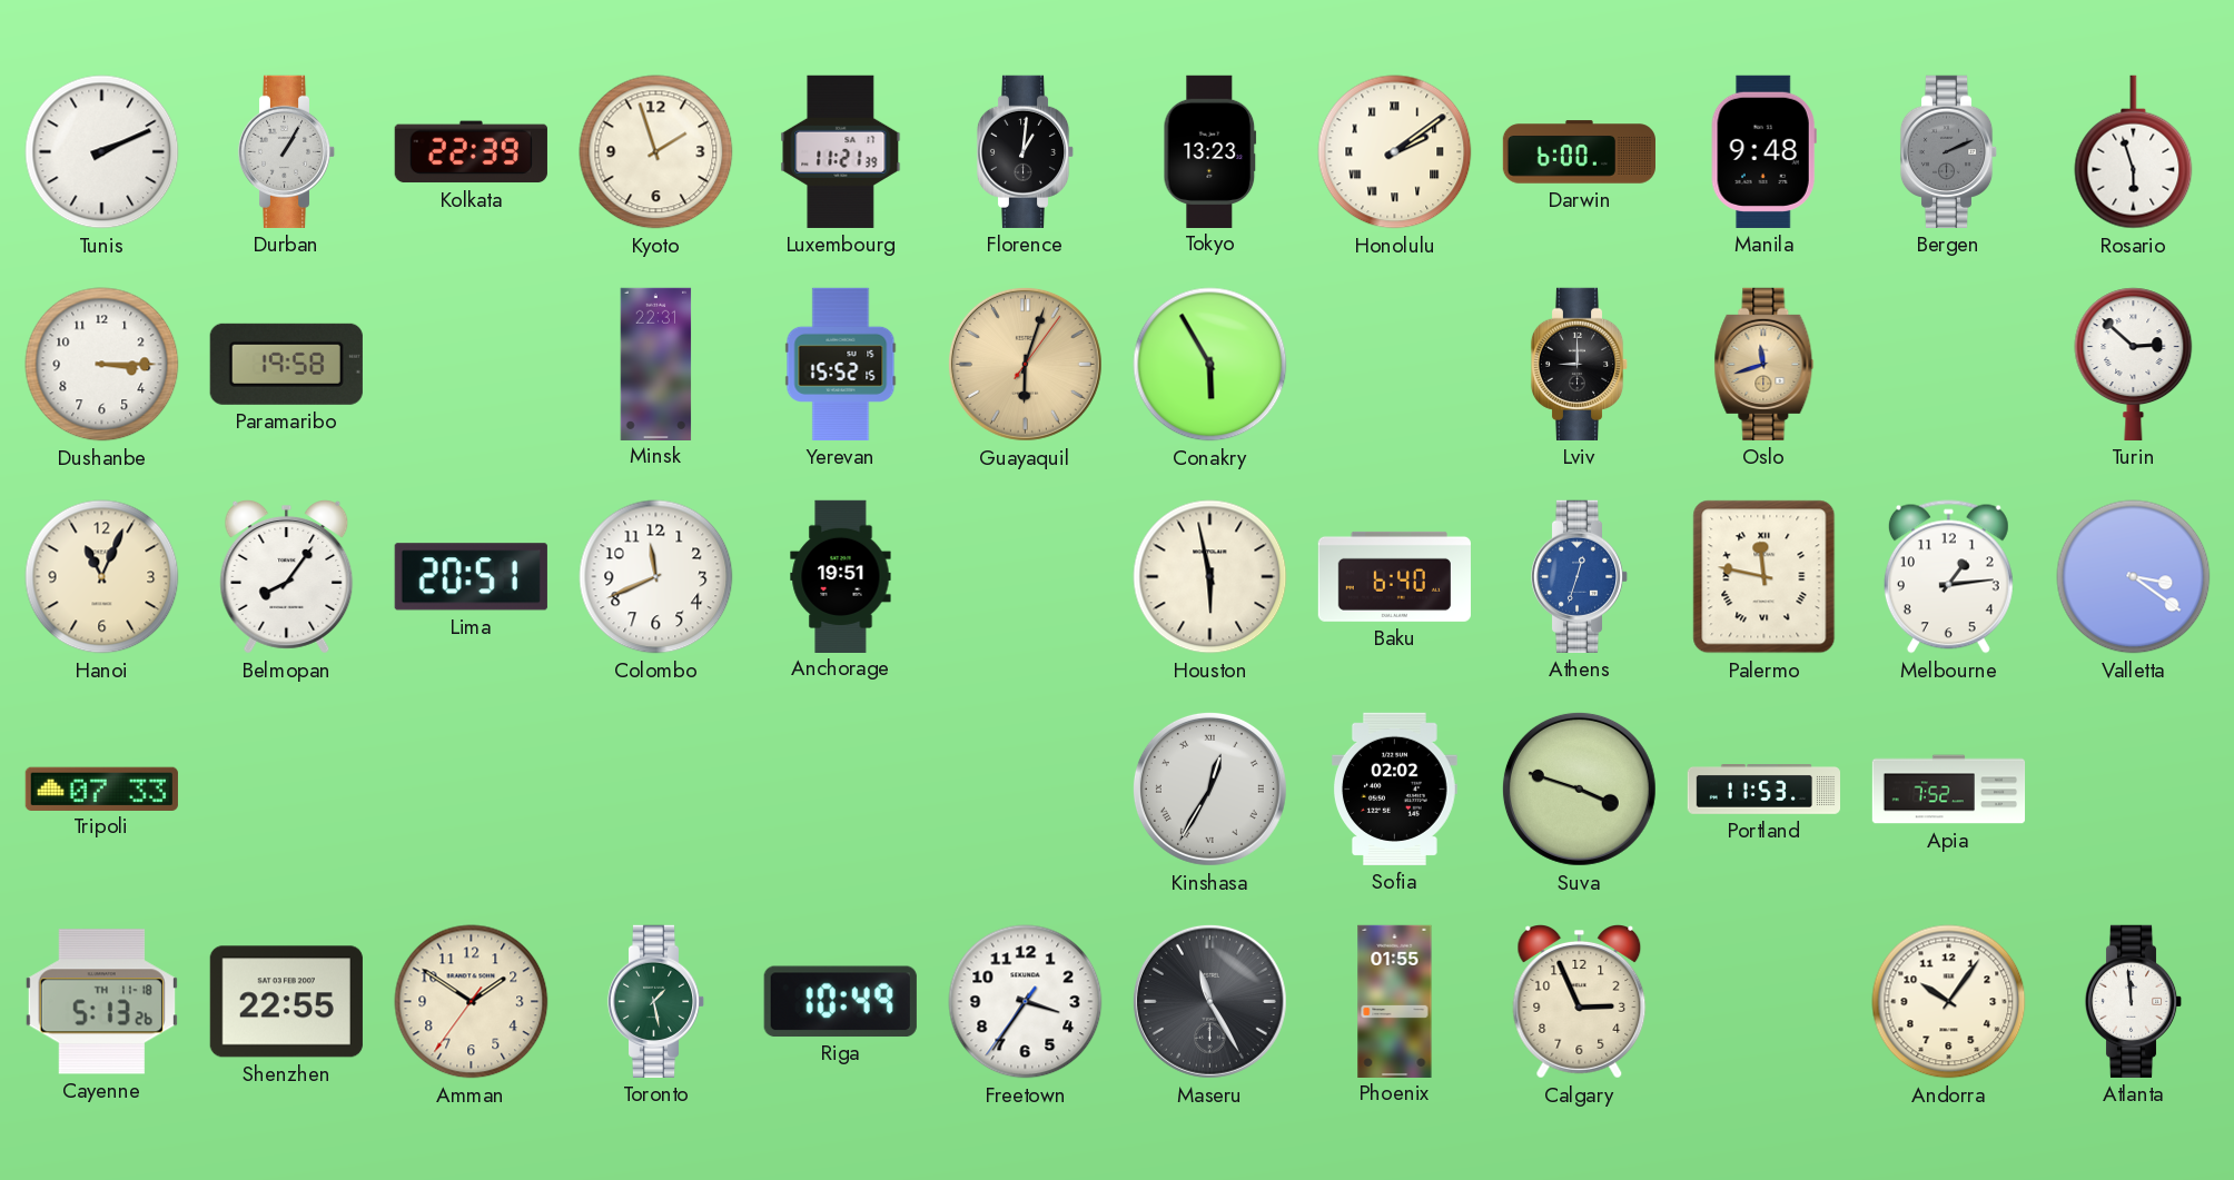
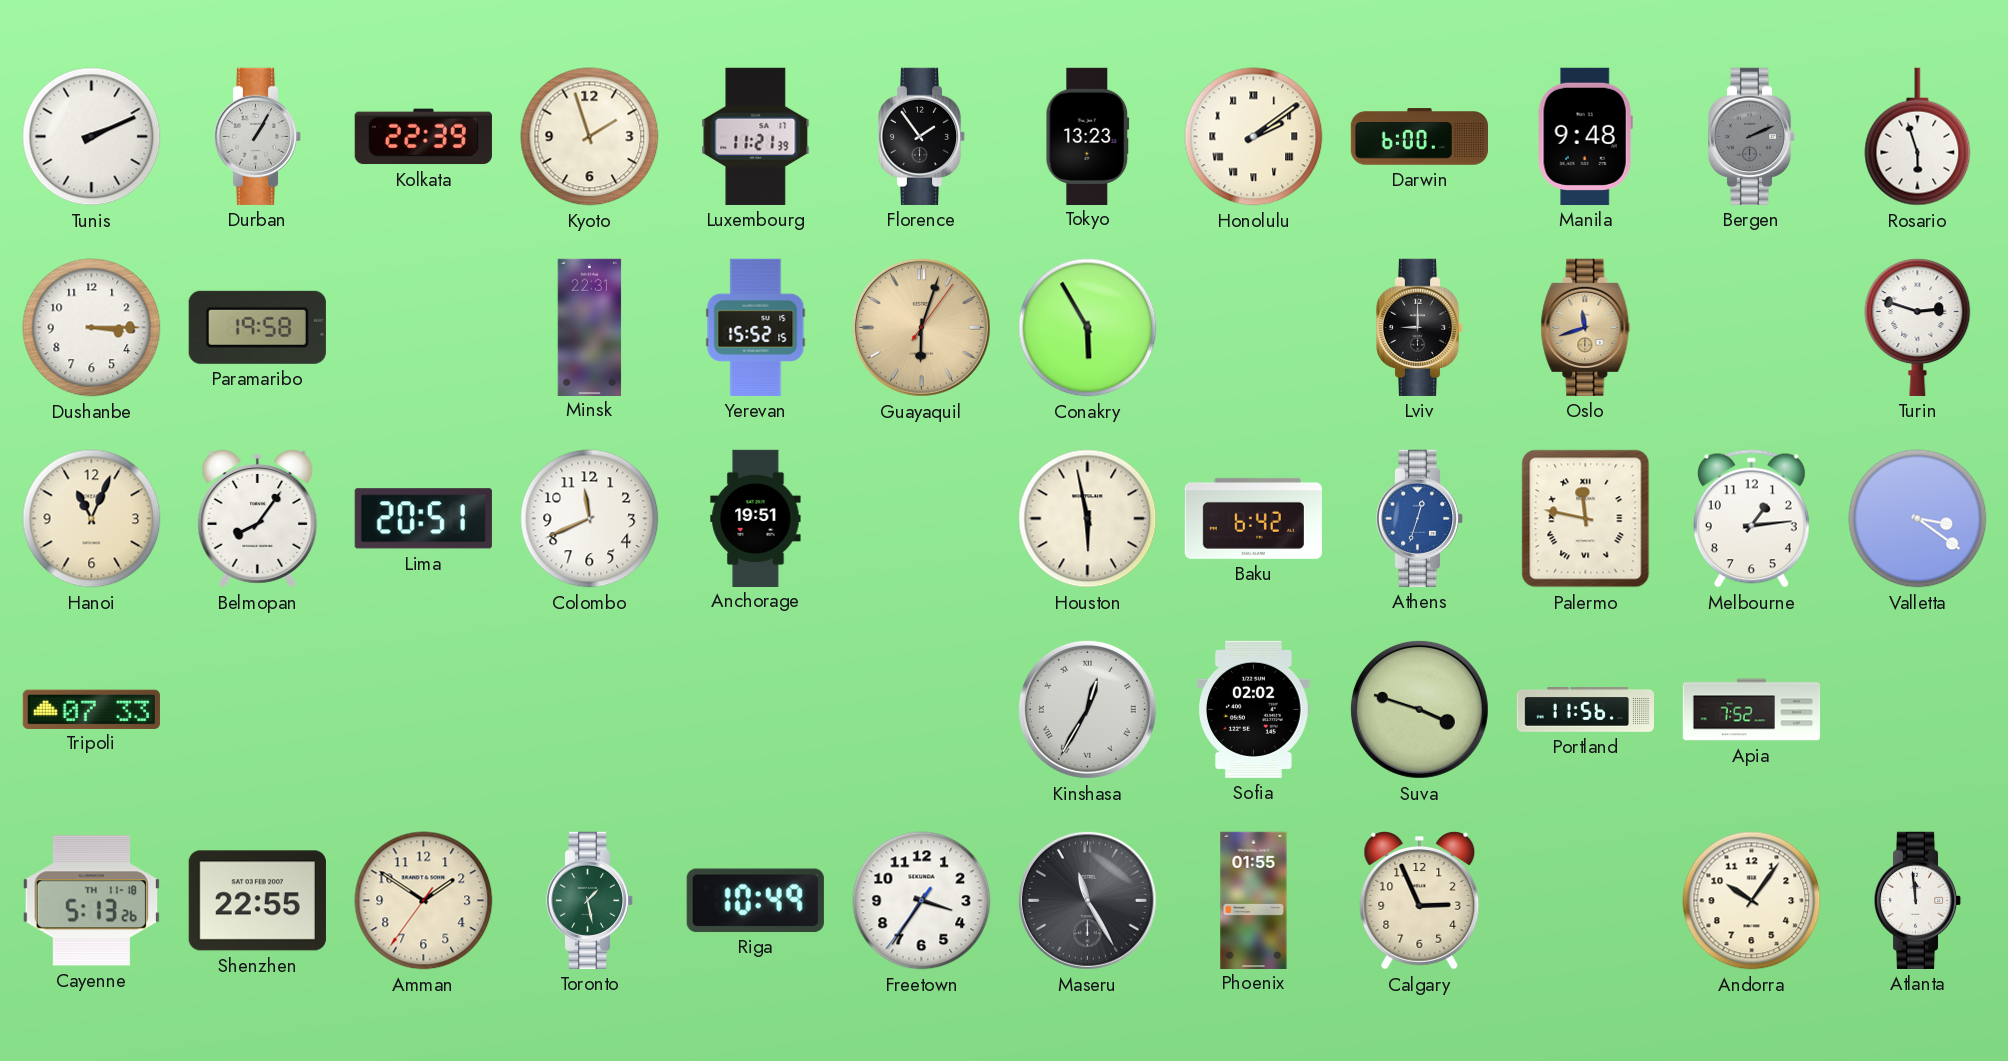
Florence: 1:01 -> 1:54
Turin: 2:52 -> 2:48
Baku: 6:40 -> 6:42
Portland: 11:53 -> 11:56
